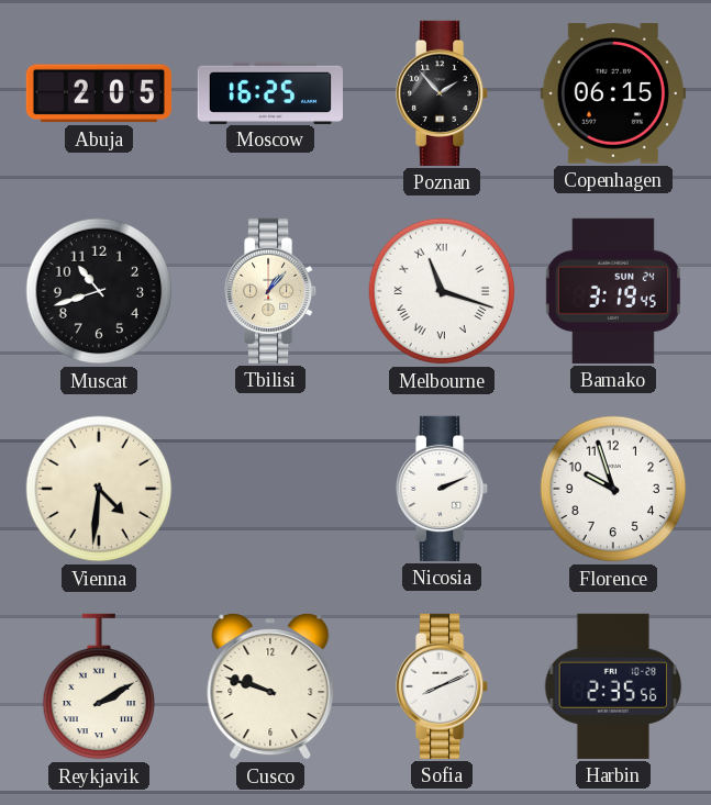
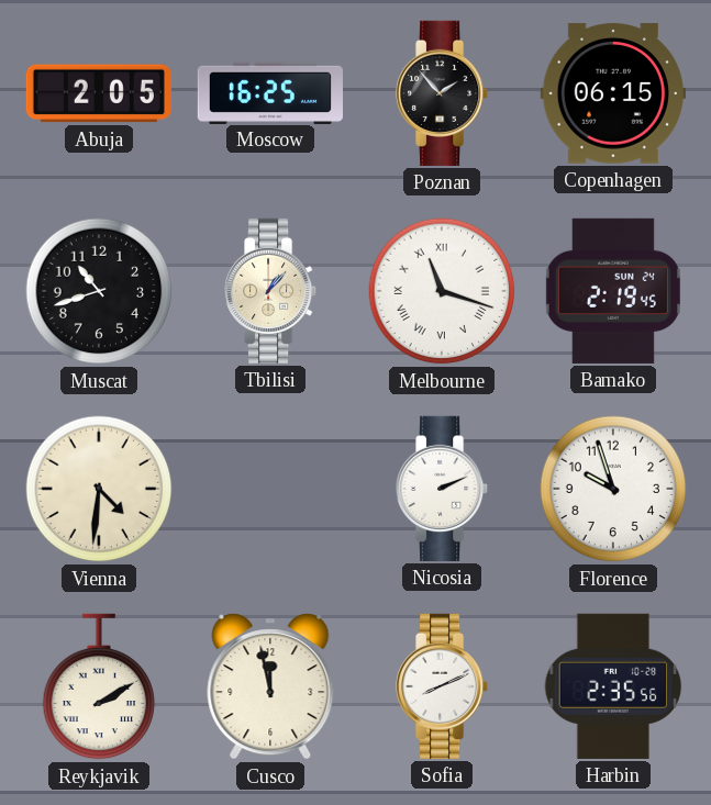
Bamako: 3:19 -> 2:19
Cusco: 9:48 -> 11:58
